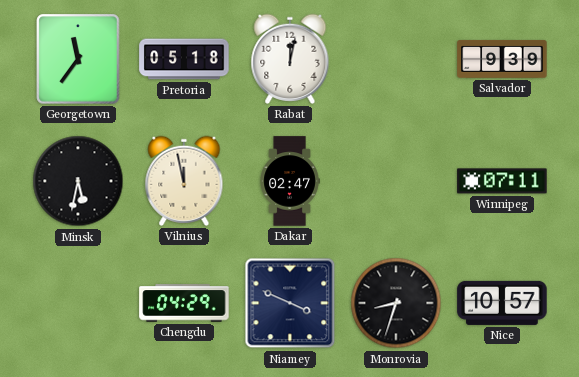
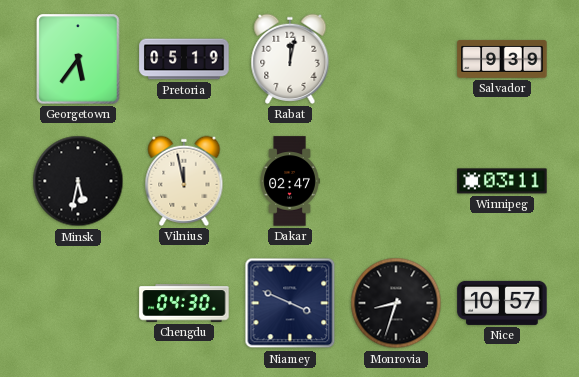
Georgetown: 11:36 -> 5:36
Pretoria: 05:18 -> 05:19
Winnipeg: 07:11 -> 03:11
Chengdu: 04:29 -> 04:30
